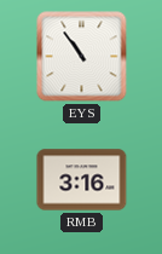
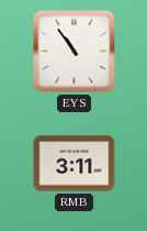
RMB: 3:16 -> 3:11
